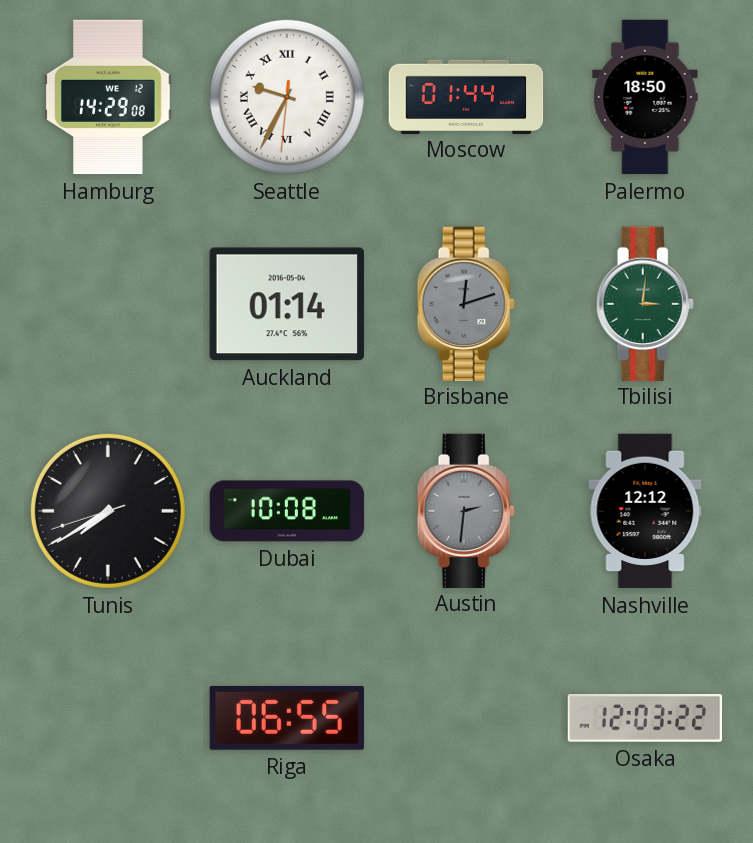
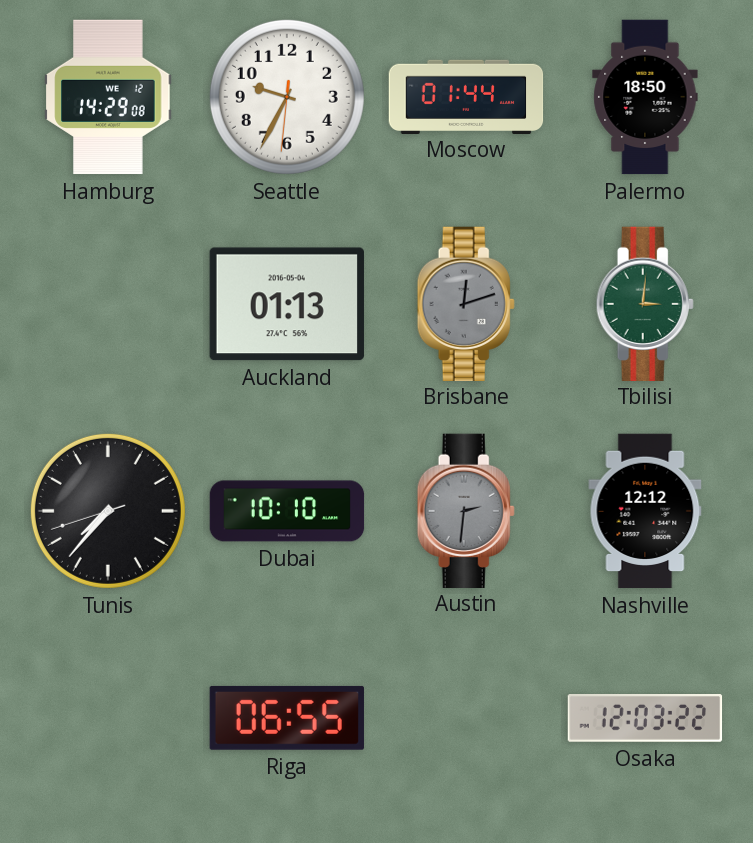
Seattle numerals: Roman -> Arabic
Auckland: 01:14 -> 01:13
Tunis: 7:39 -> 7:36
Dubai: 10:08 -> 10:10
